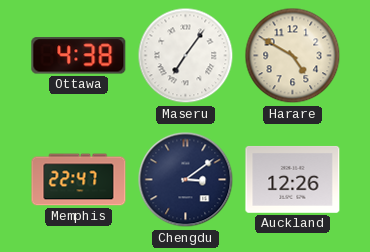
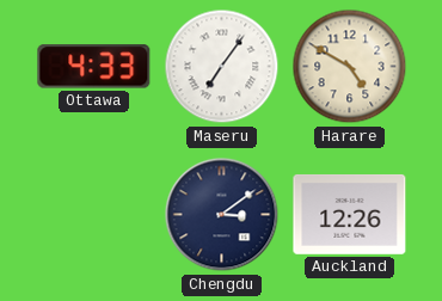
Ottawa: 4:38 -> 4:33
Memphis: 22:47 -> none
